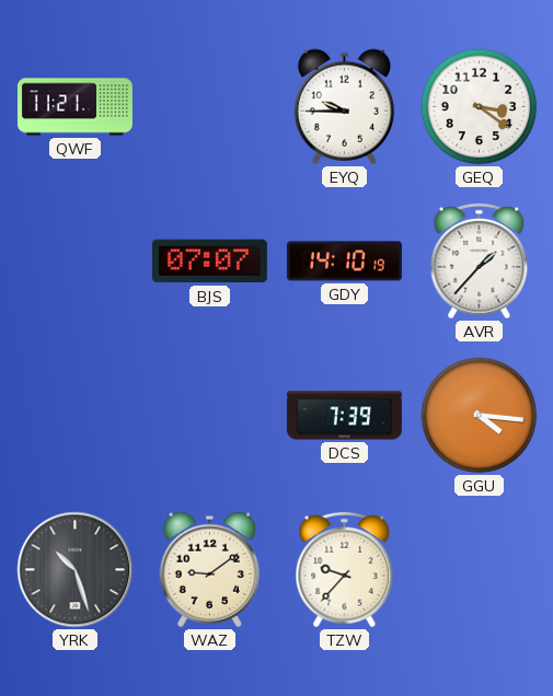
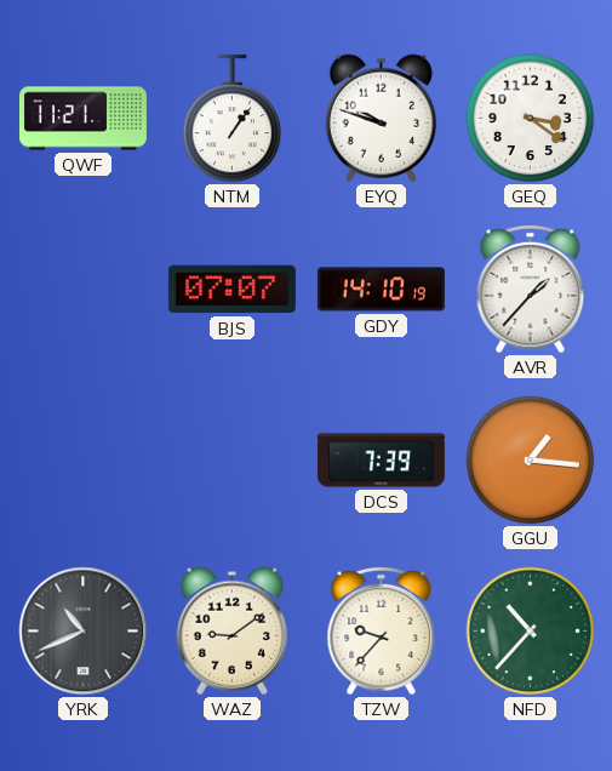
NTM: none -> 1:06
EYQ: 9:45 -> 9:48
GGU: 4:16 -> 1:16
YRK: 10:27 -> 10:41
NFD: none -> 10:37
